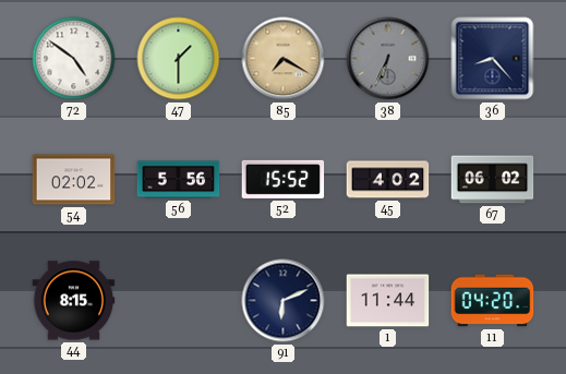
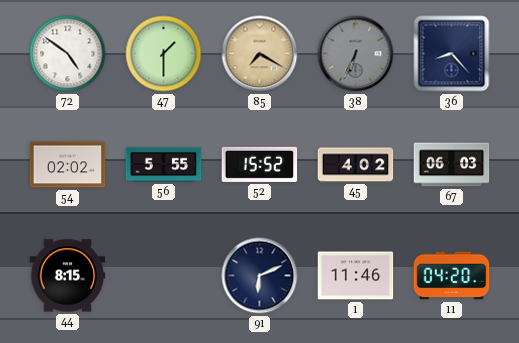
56: 5:56 -> 5:55
67: 06:02 -> 06:03
1: 11:44 -> 11:46
